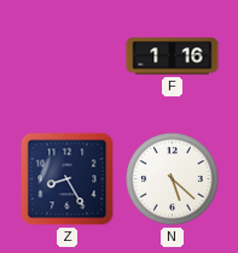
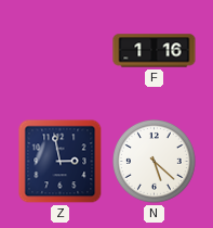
Z: 8:25 -> 2:58
